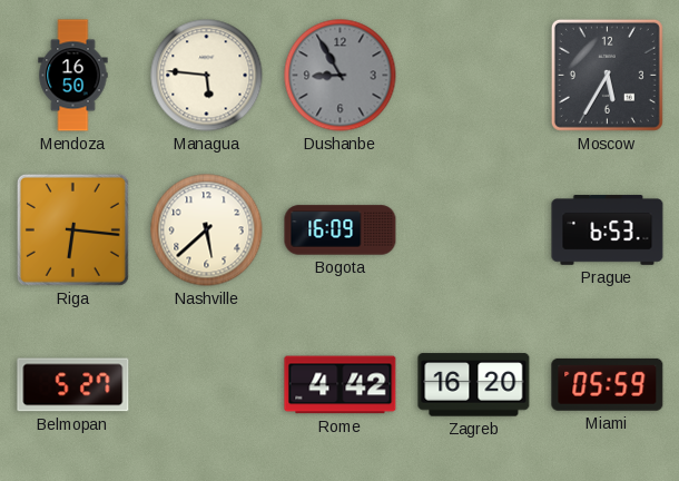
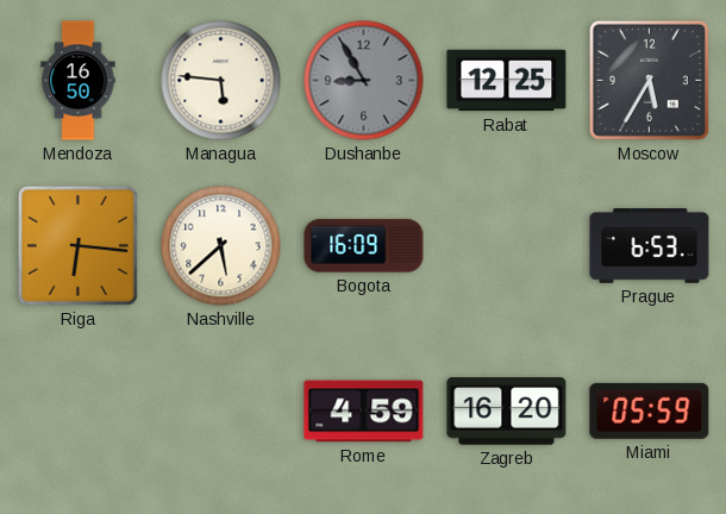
Rabat: none -> 12:25
Belmopan: 5:27 -> none
Rome: 4:42 -> 4:59
